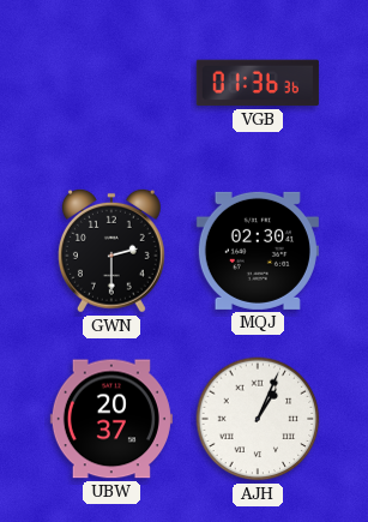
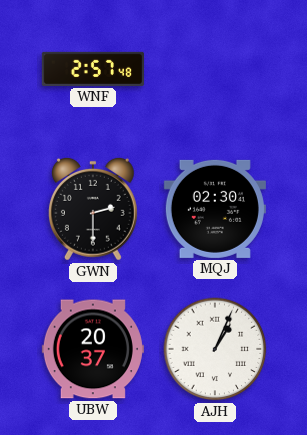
WNF: none -> 2:57
VGB: 01:36 -> none
